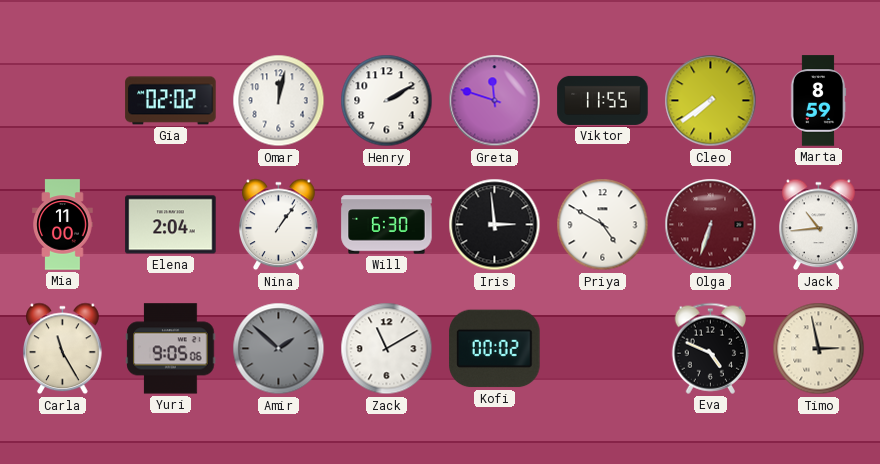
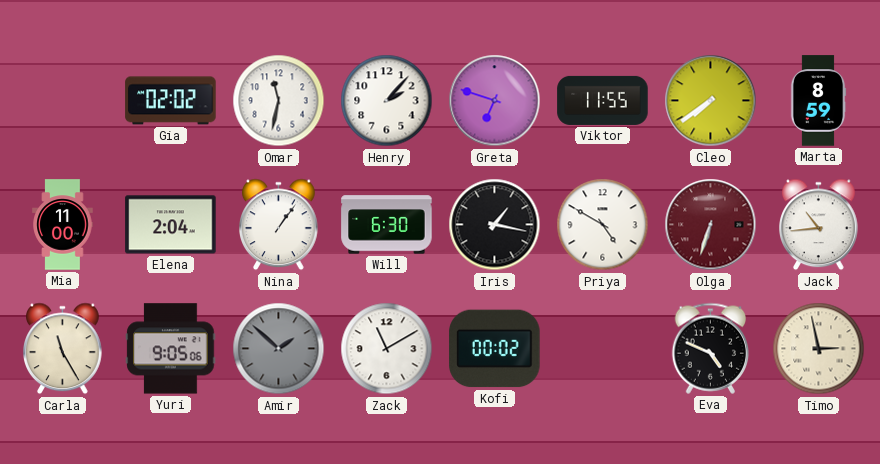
Omar: 12:02 -> 11:32
Henry: 2:10 -> 2:07
Greta: 11:48 -> 6:48
Iris: 2:59 -> 1:17
